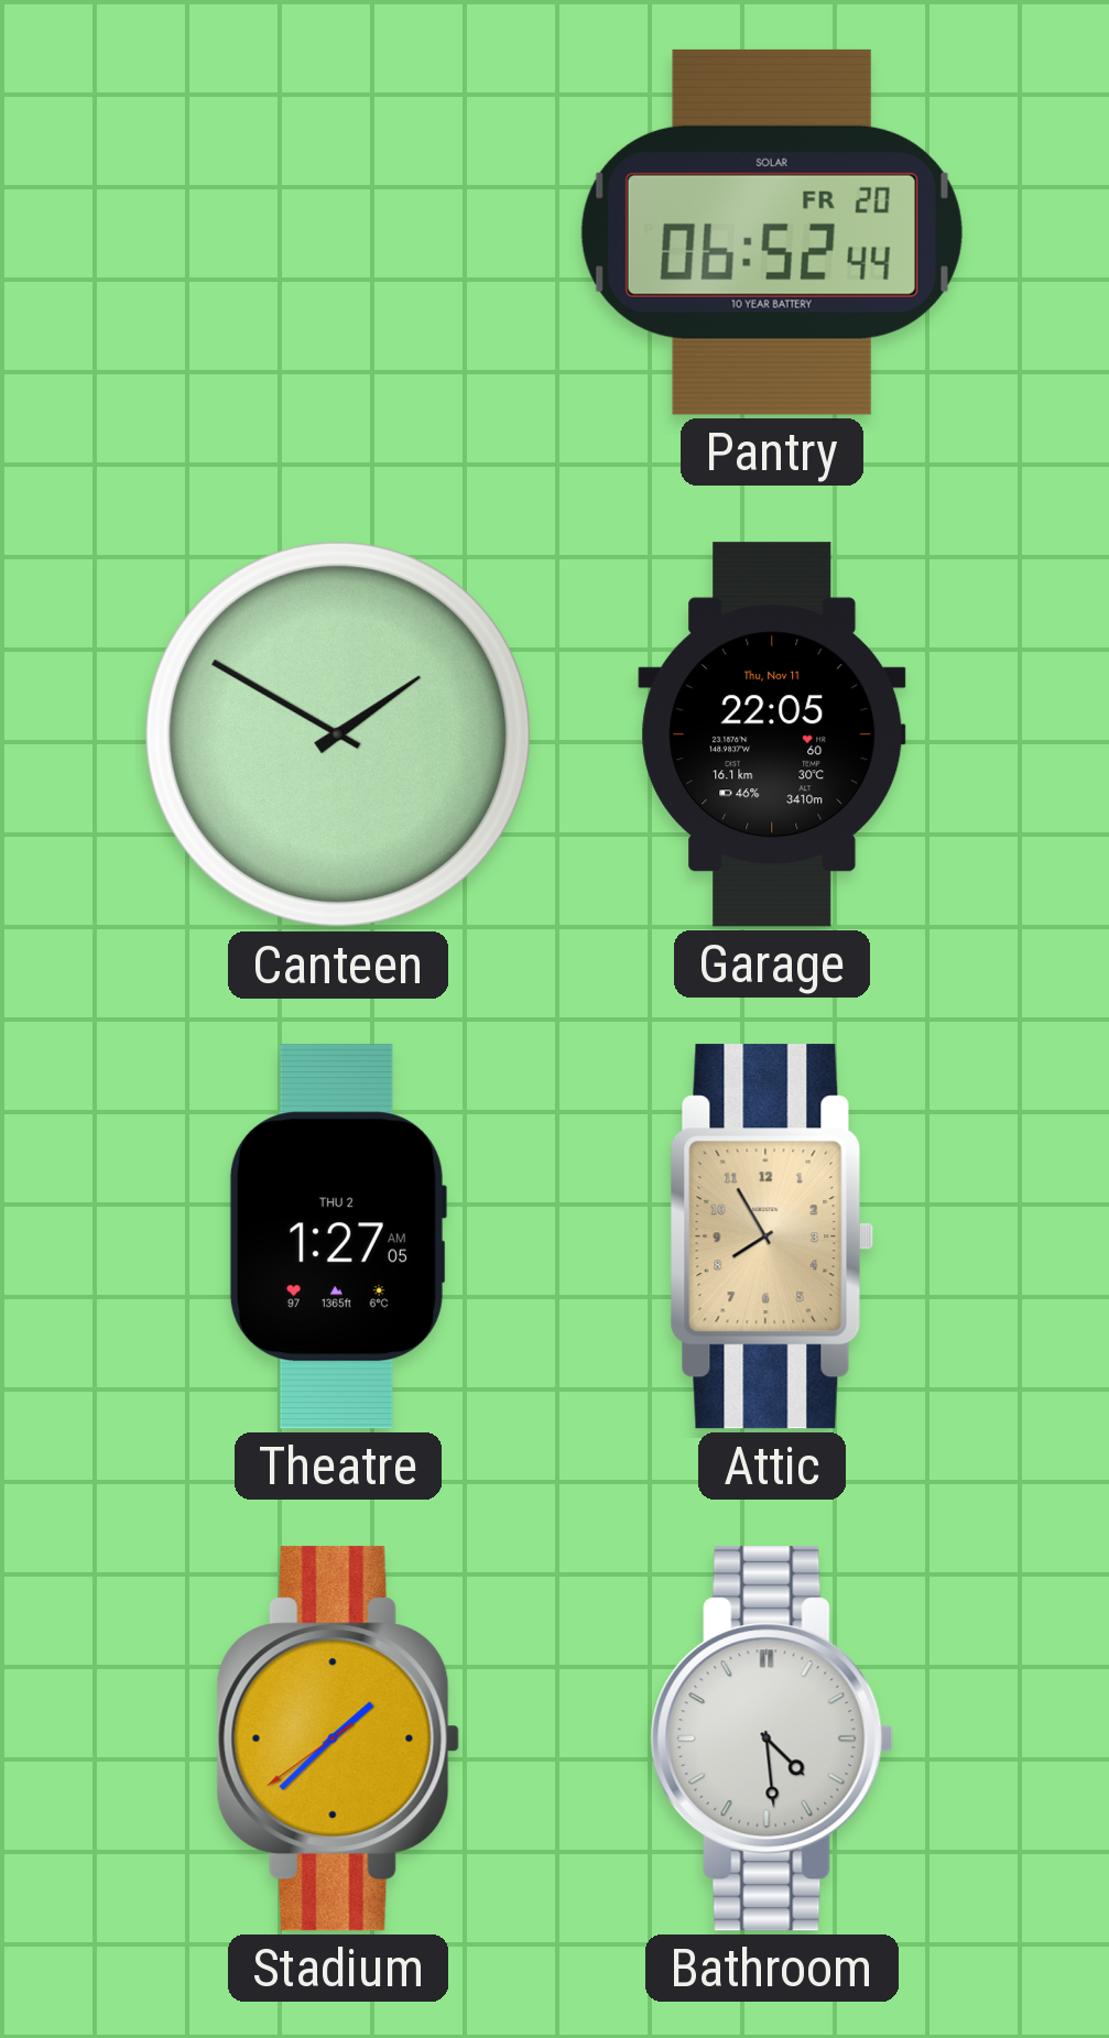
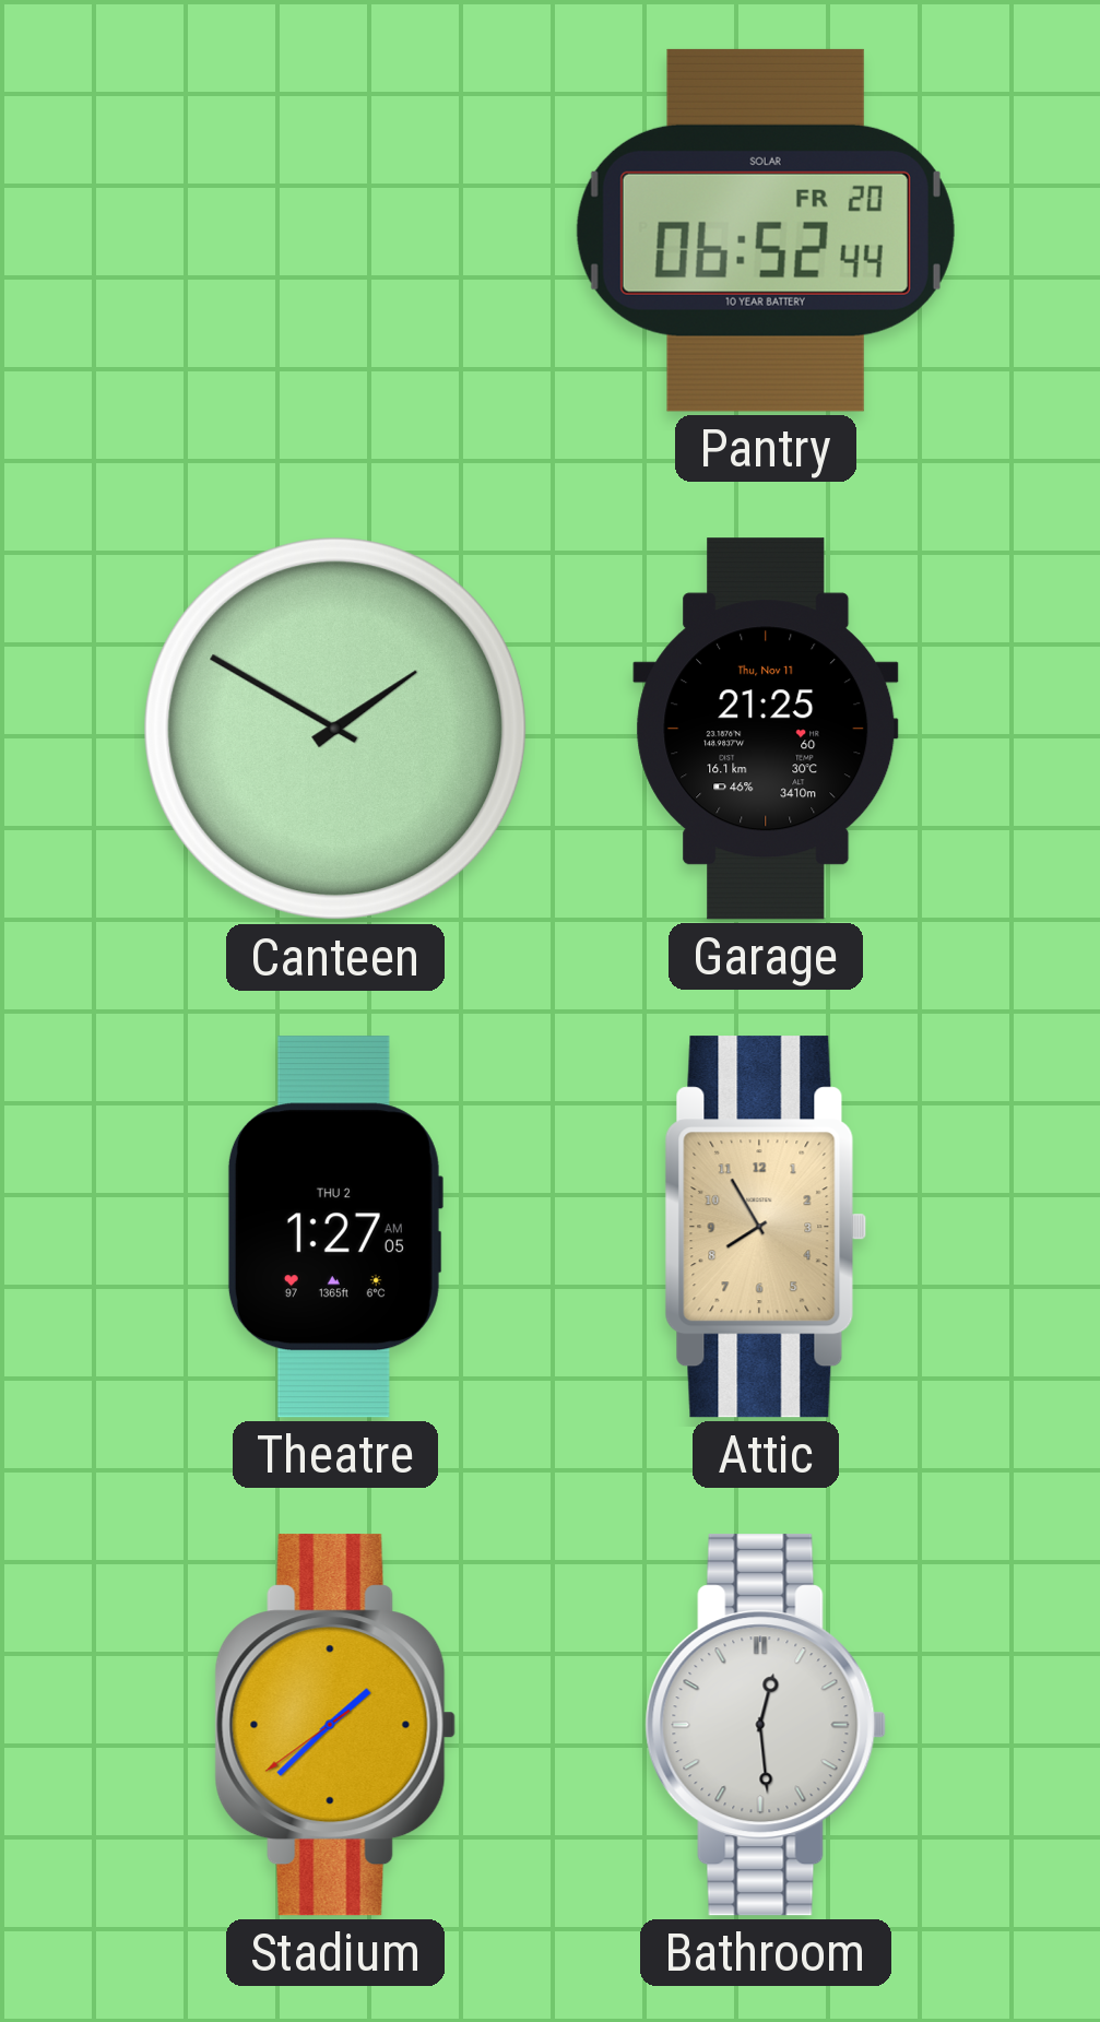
Garage: 22:05 -> 21:25
Bathroom: 4:29 -> 12:29
